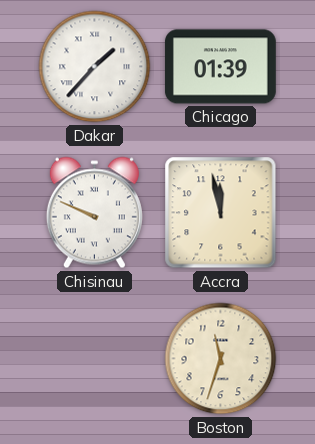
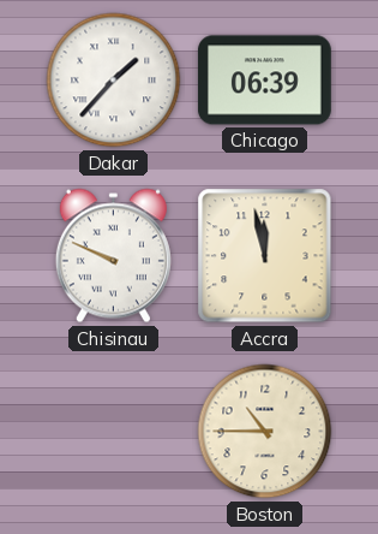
Chicago: 01:39 -> 06:39
Boston: 11:33 -> 10:45
